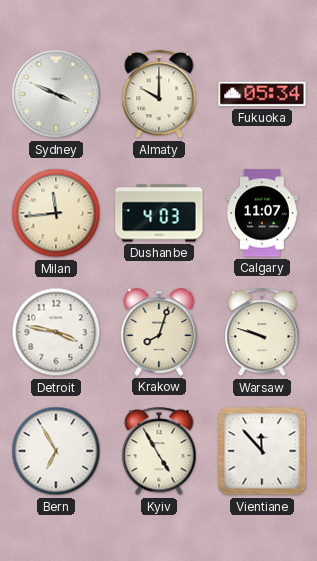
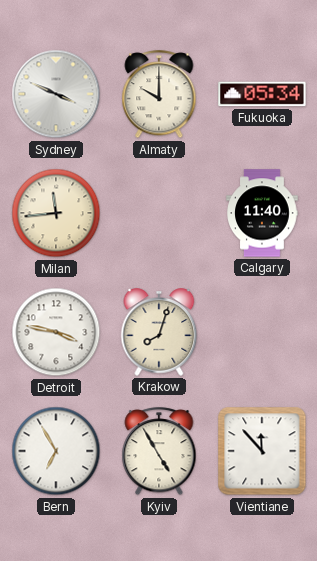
Dushanbe: 4:03 -> none
Calgary: 11:07 -> 11:40
Warsaw: 9:48 -> none
